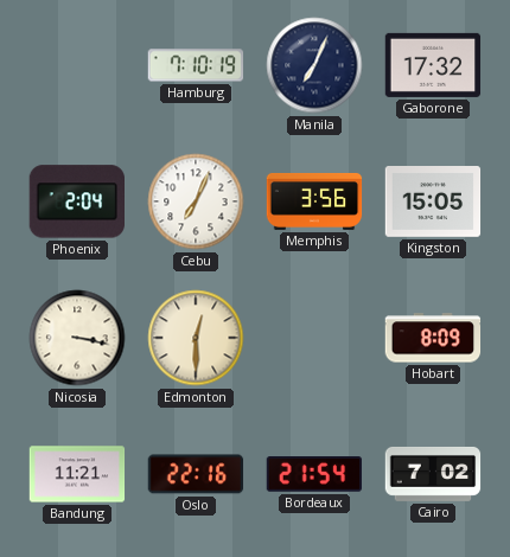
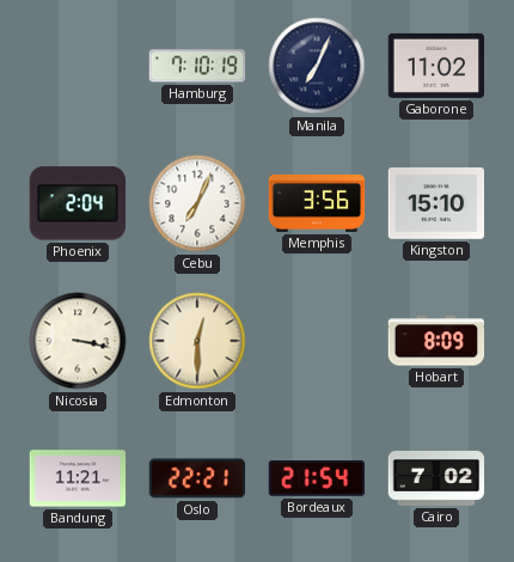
Gaborone: 17:32 -> 11:02
Kingston: 15:05 -> 15:10
Oslo: 22:16 -> 22:21
